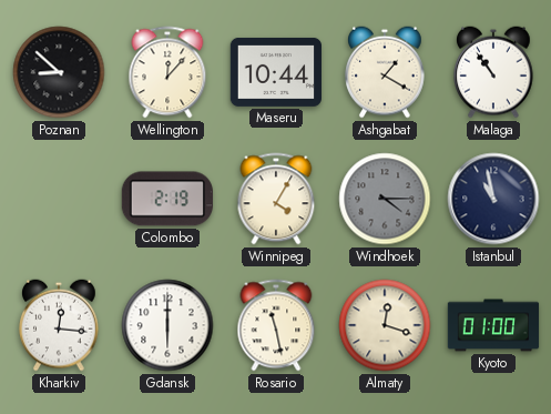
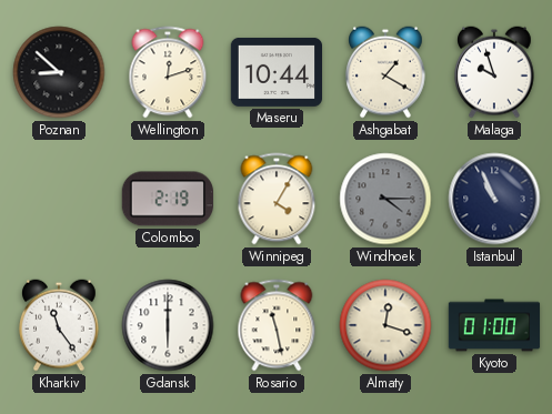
Wellington: 12:07 -> 12:12
Malaga: 10:54 -> 9:57
Istanbul: 10:58 -> 10:56
Kharkiv: 12:16 -> 11:24
